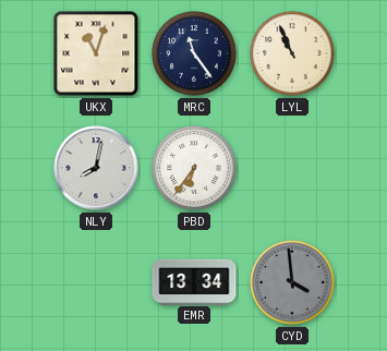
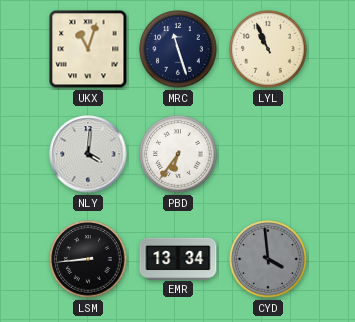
MRC: 11:24 -> 11:27
NLY: 8:02 -> 4:01
LSM: none -> 8:44
